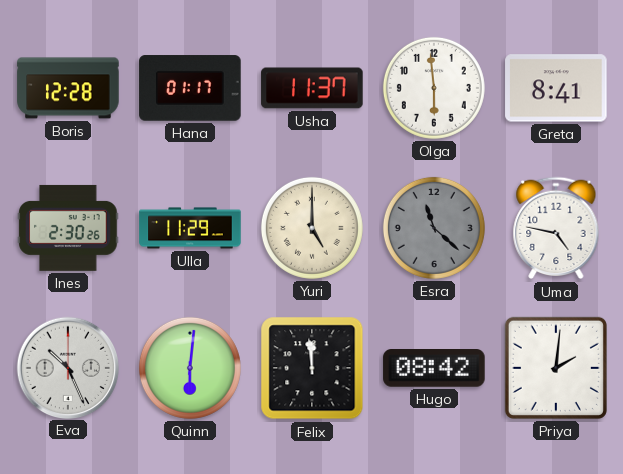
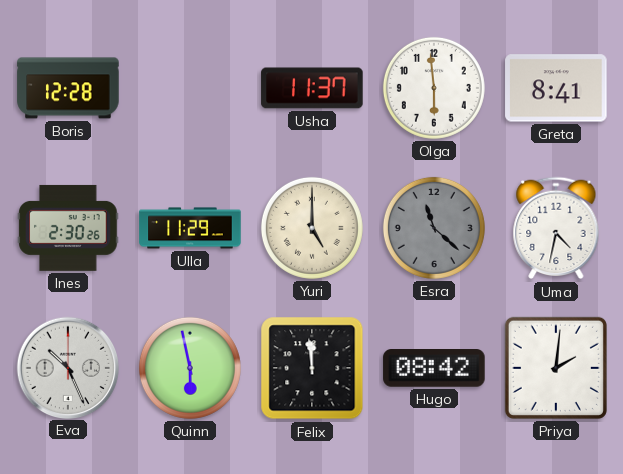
Hana: 01:17 -> none
Uma: 4:47 -> 4:32
Quinn: 6:01 -> 5:58
